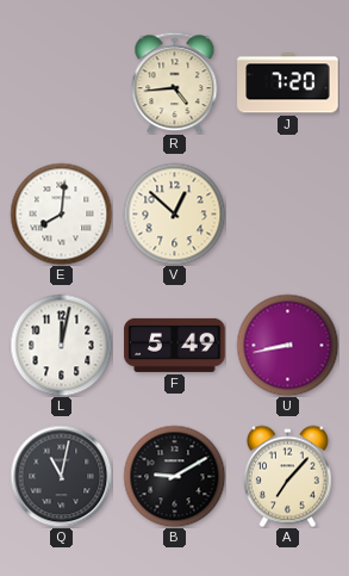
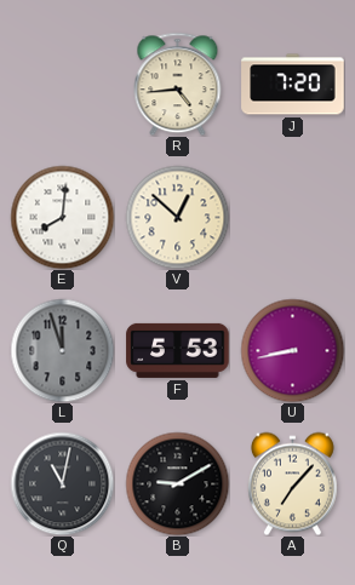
L: 12:02 -> 11:57
L dial: white -> grey
F: 5:49 -> 5:53
